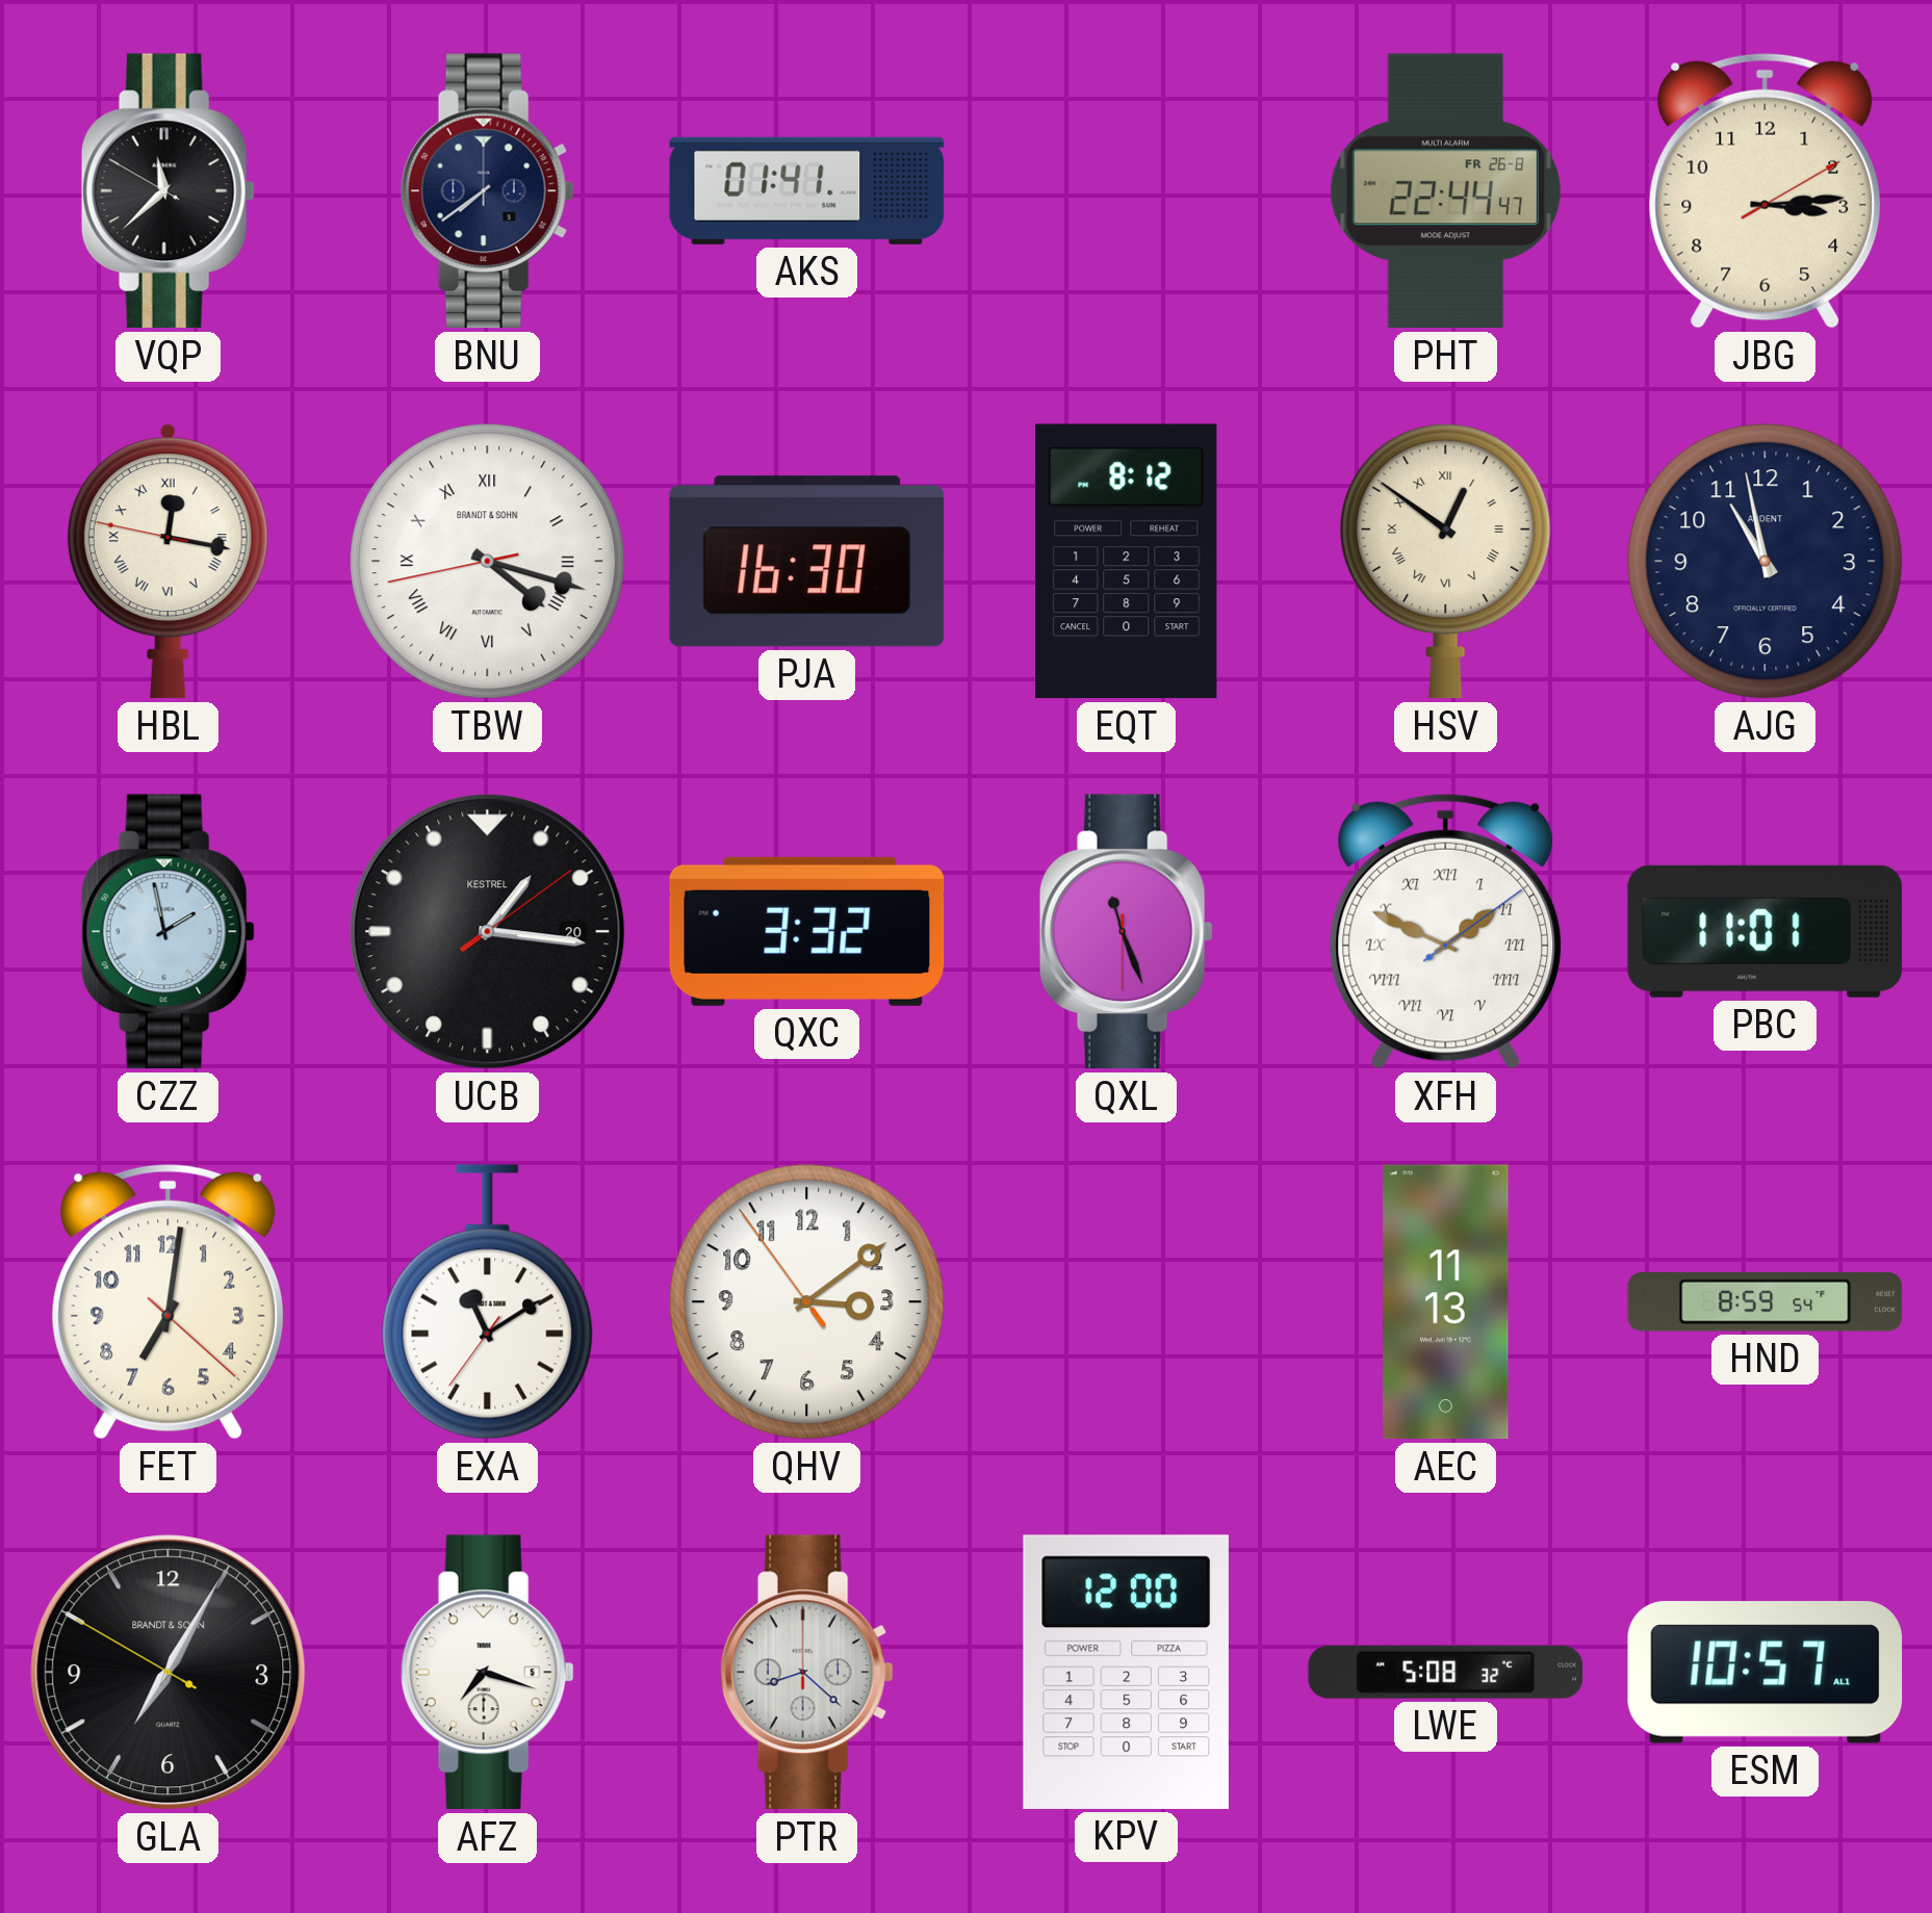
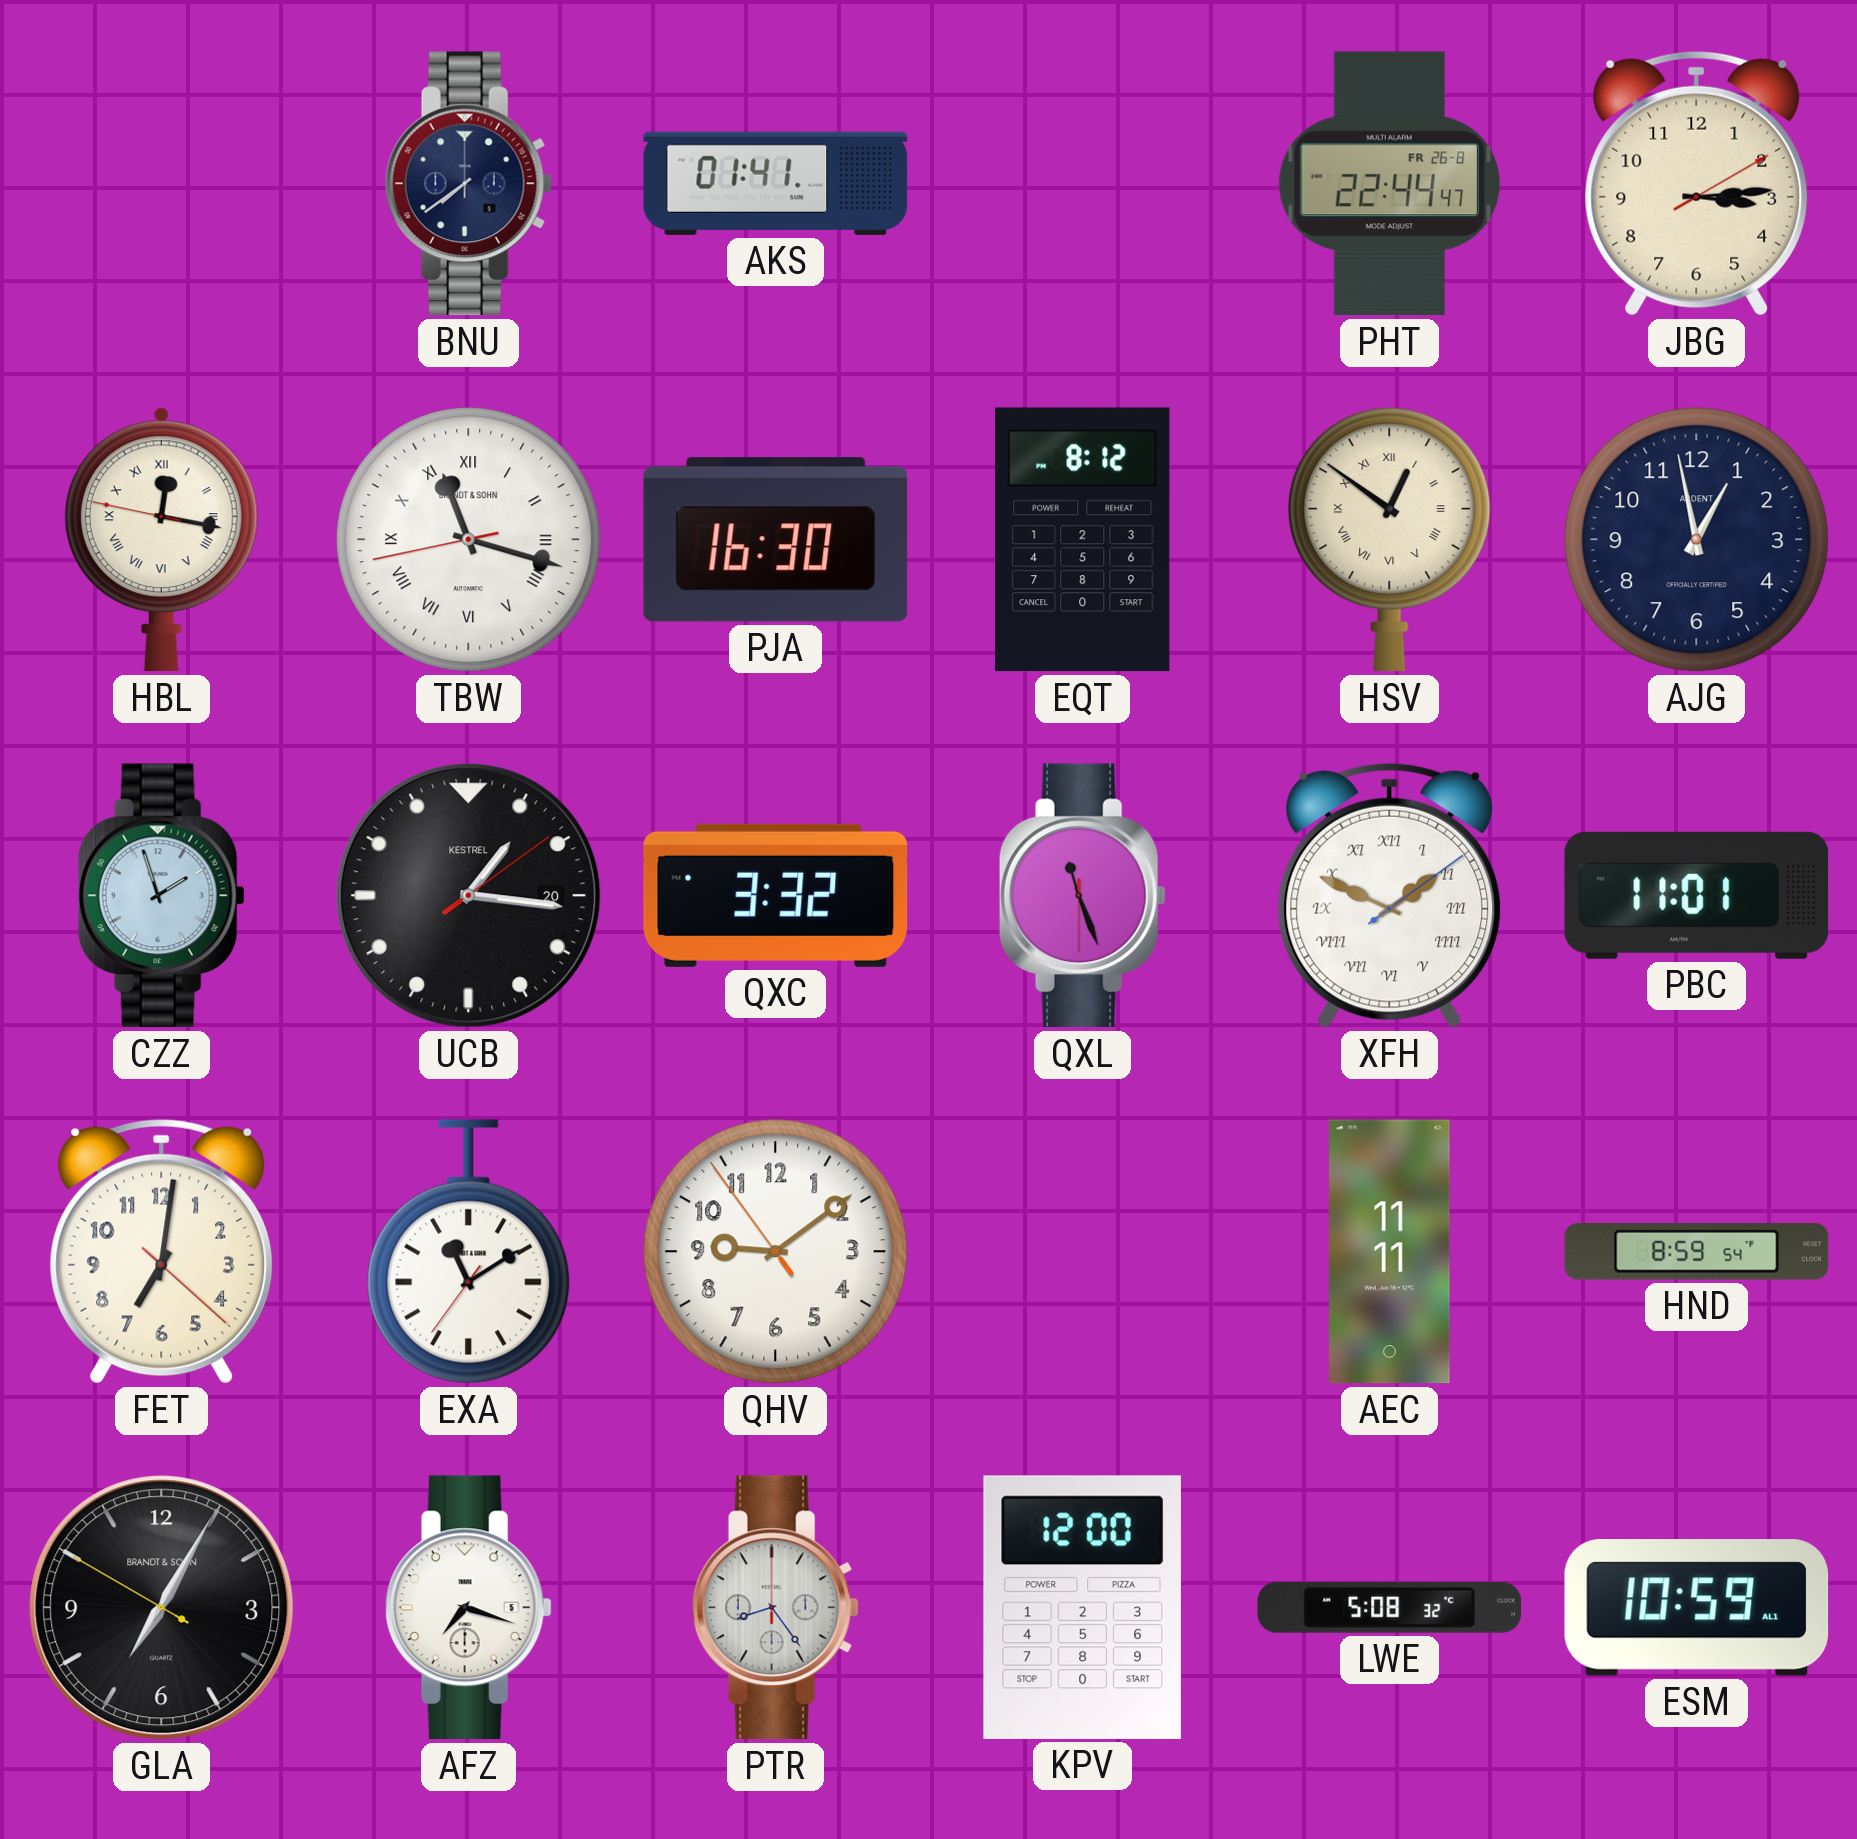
VQP: 11:37 -> none
TBW: 4:17 -> 11:17
AJG: 10:58 -> 12:58
CZZ: 1:58 -> 1:57
QHV: 3:08 -> 9:08
AEC: 11:13 -> 11:11
PTR: 8:22 -> 8:24
ESM: 10:57 -> 10:59
